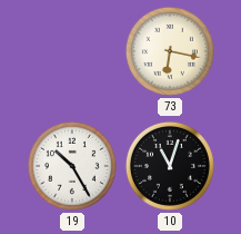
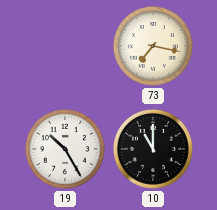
73: 6:17 -> 7:17
10: 11:03 -> 11:00
